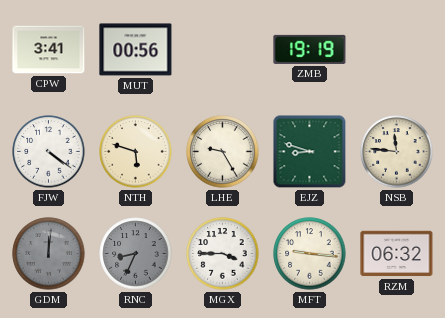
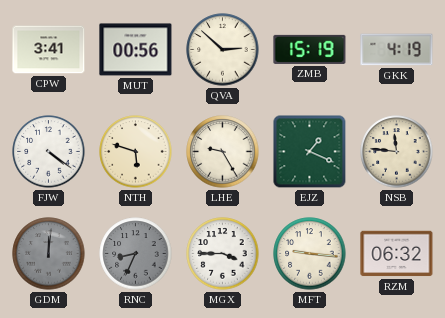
QVA: none -> 2:52
ZMB: 19:19 -> 15:19
GKK: none -> 4:19
EJZ: 8:48 -> 1:19
